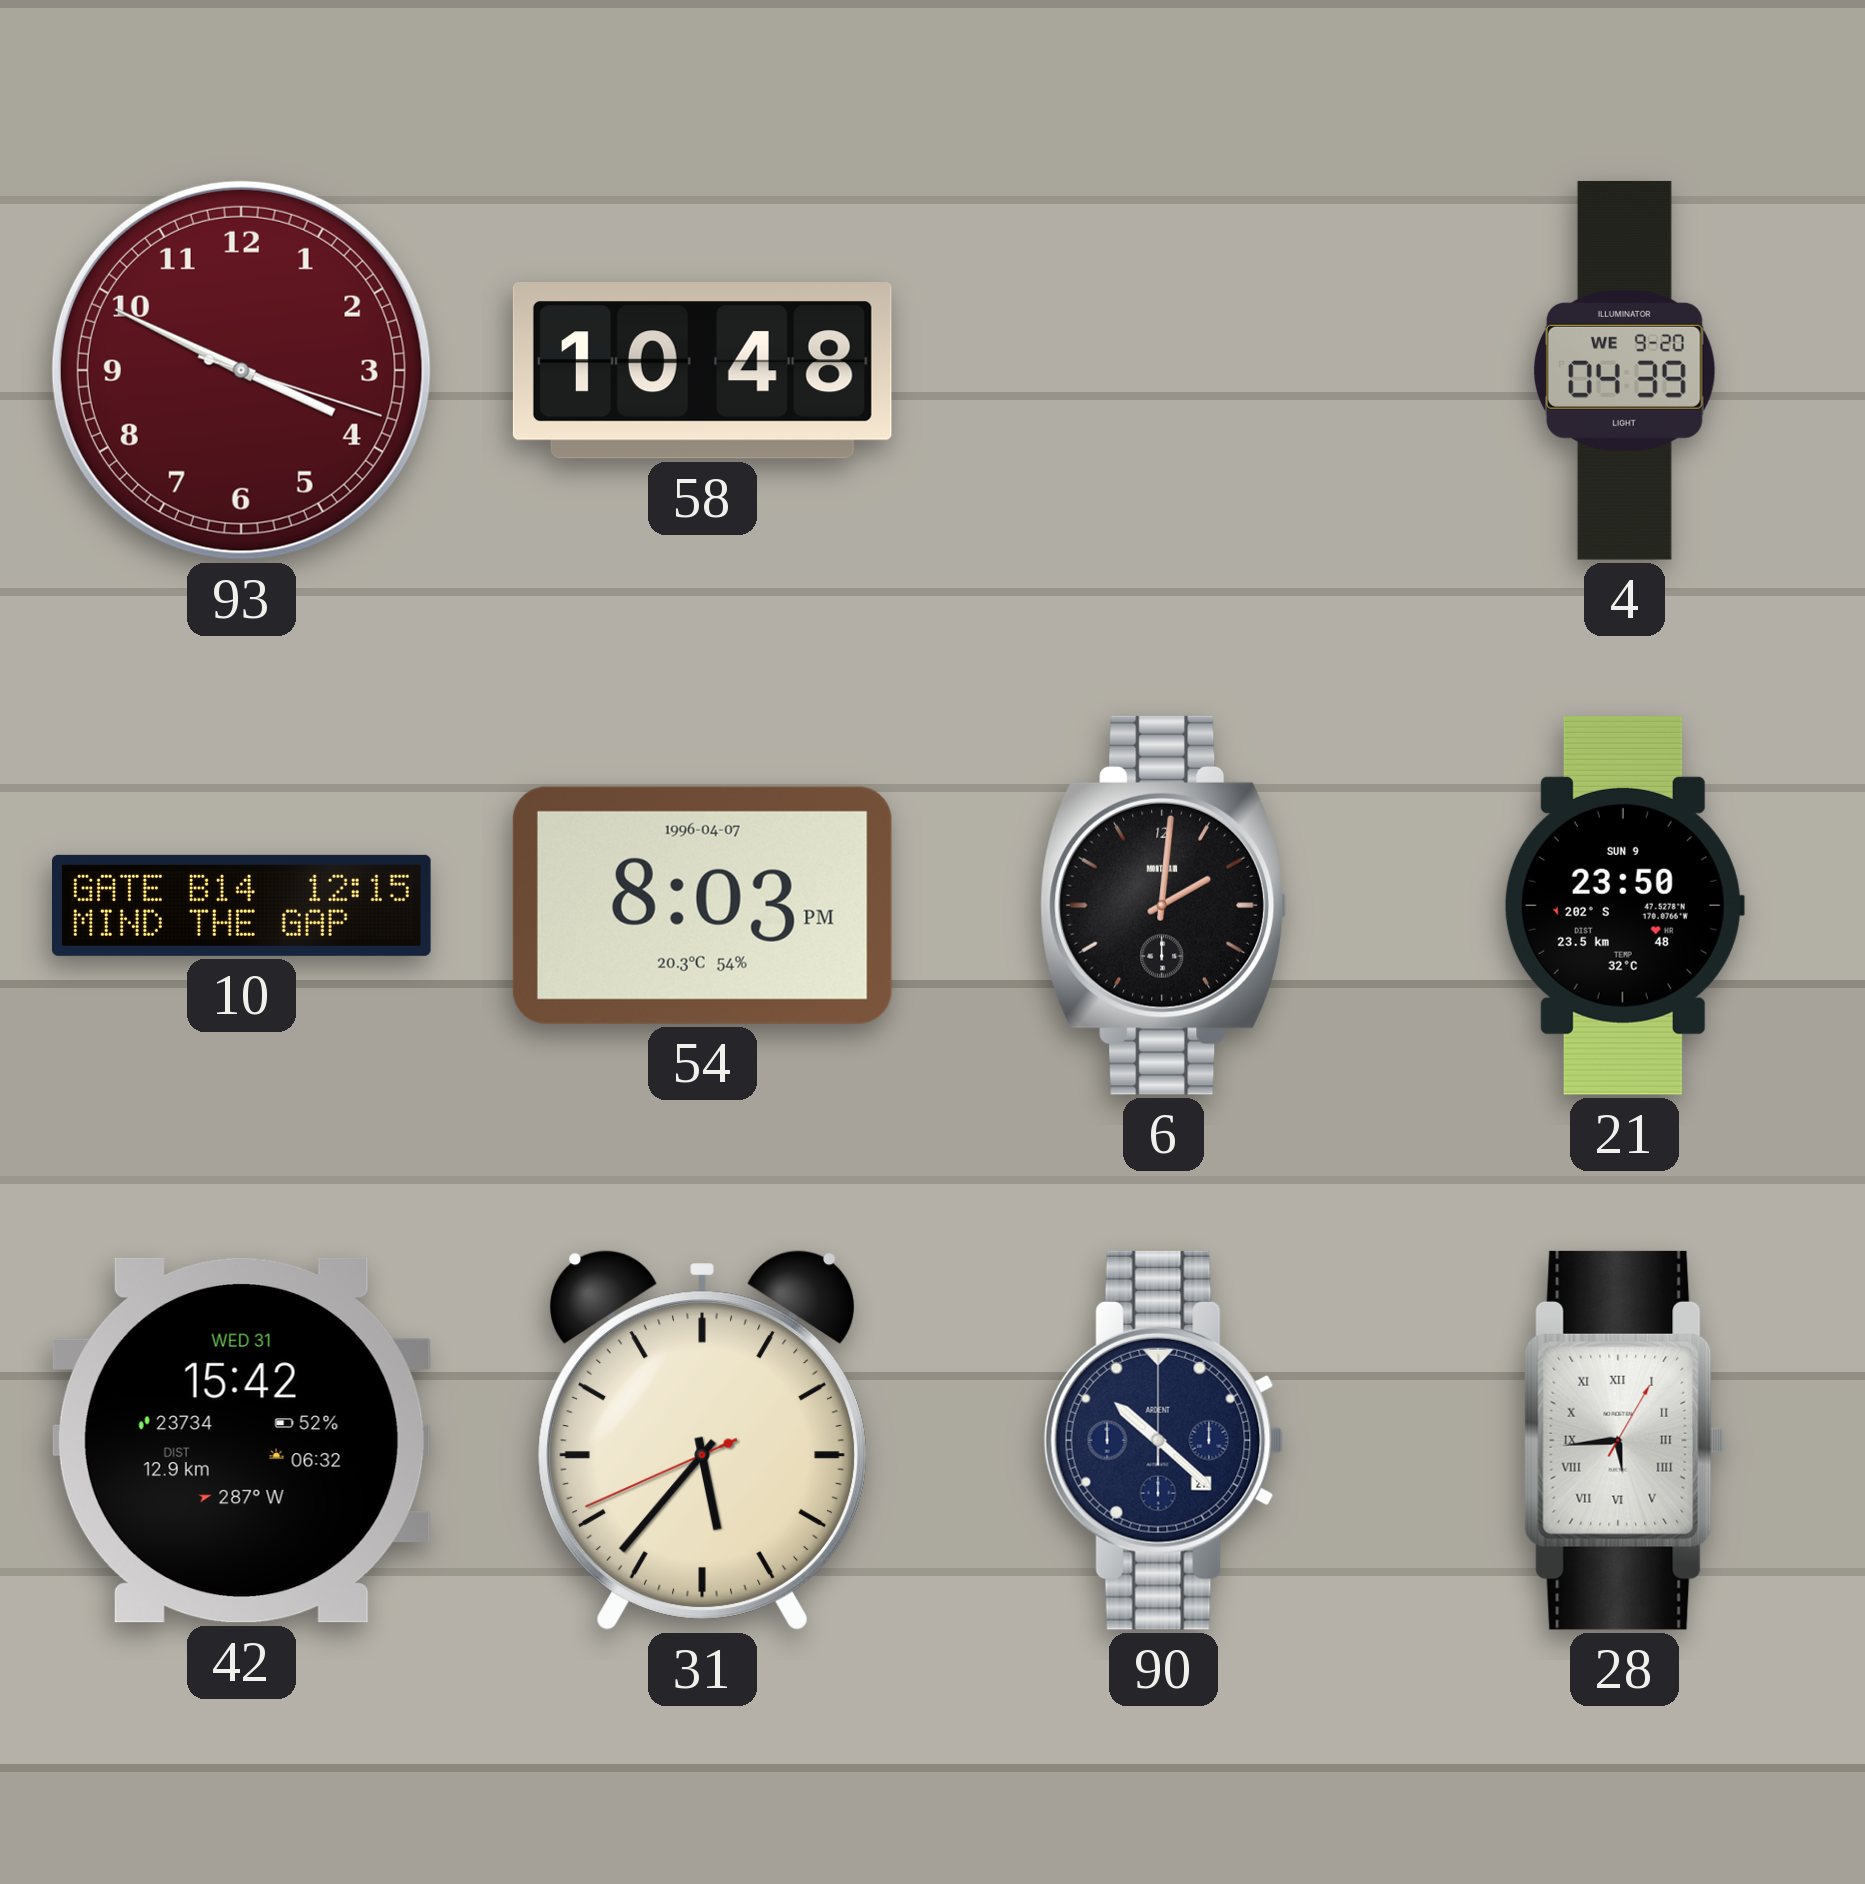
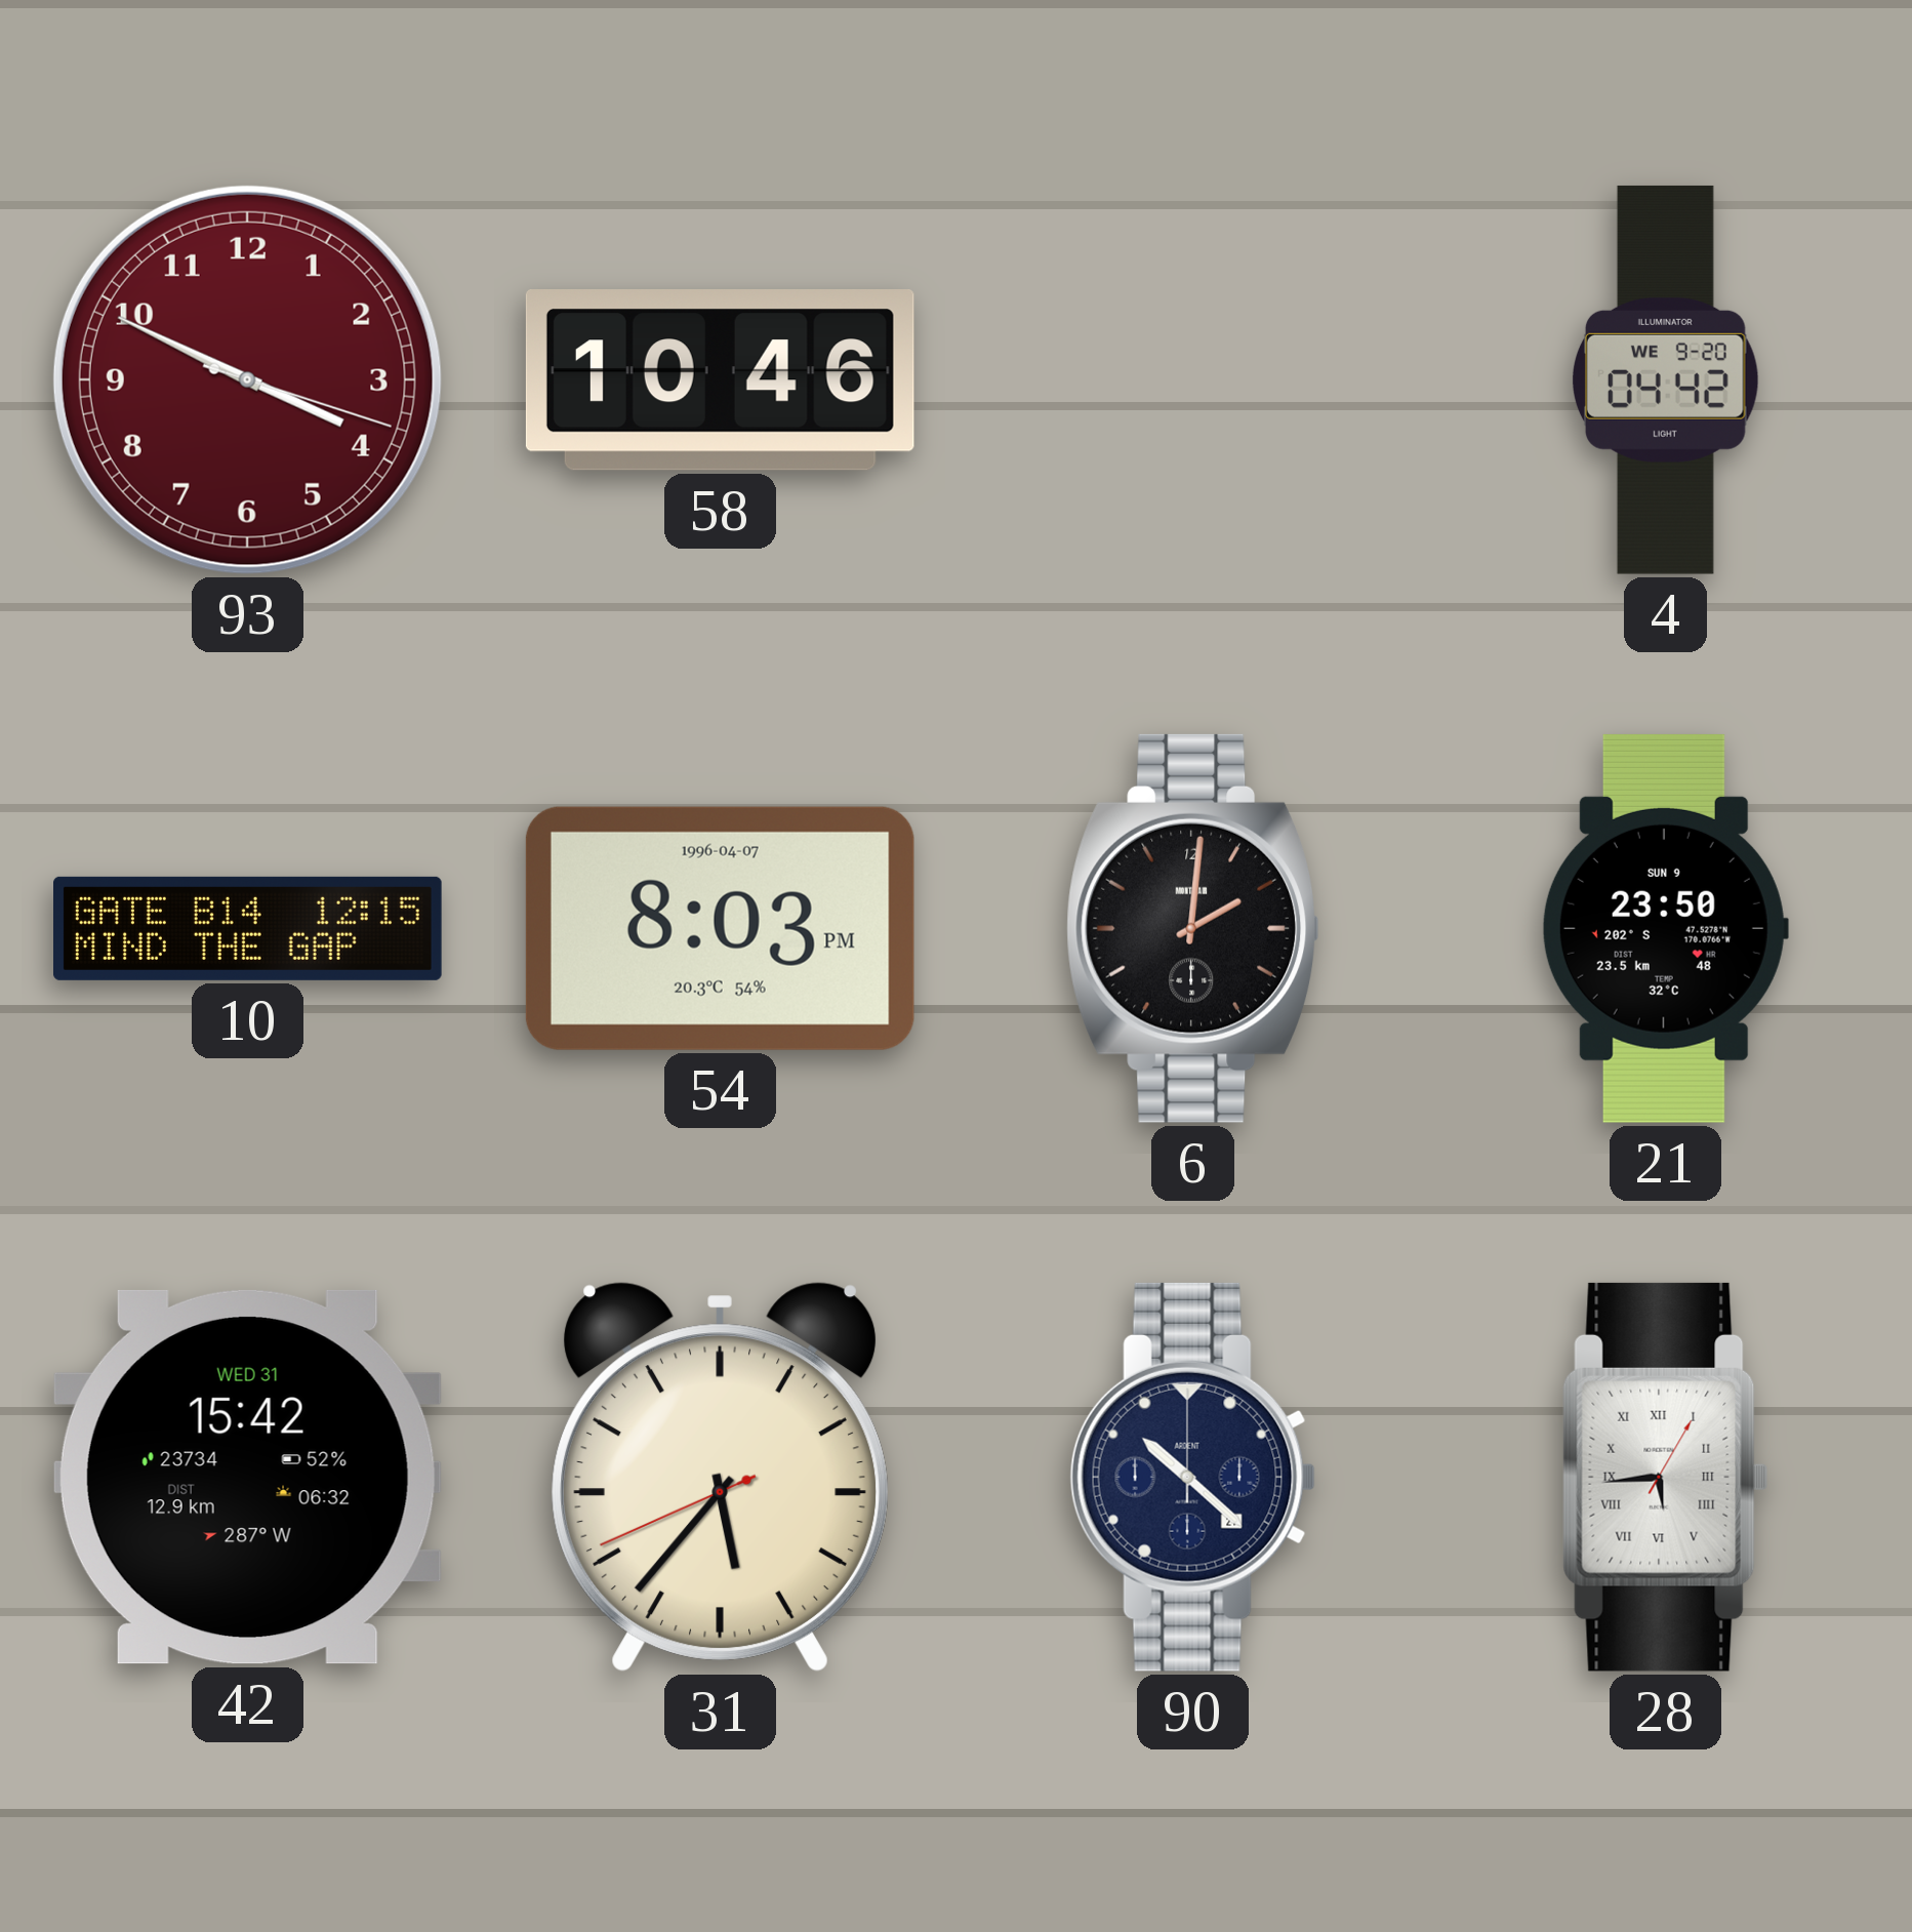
58: 10:48 -> 10:46
4: 04:39 -> 04:42
